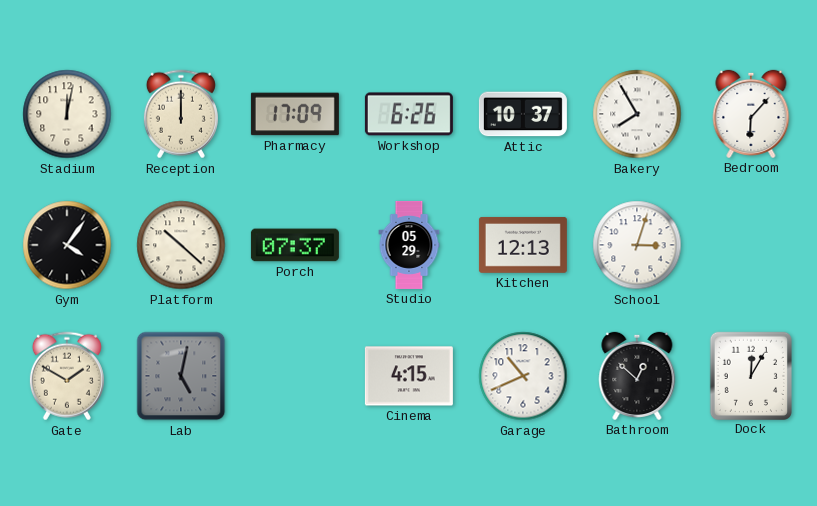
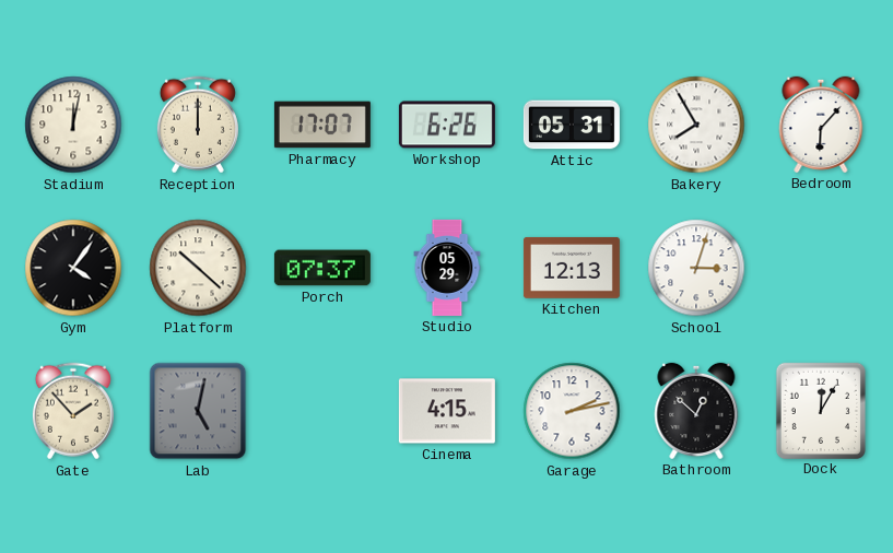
Pharmacy: 17:09 -> 17:07
Attic: 10:37 -> 05:31
Gate: 1:50 -> 1:53
Garage: 10:41 -> 2:13
